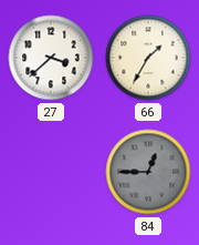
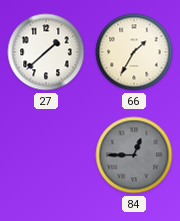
27: 3:38 -> 1:38
